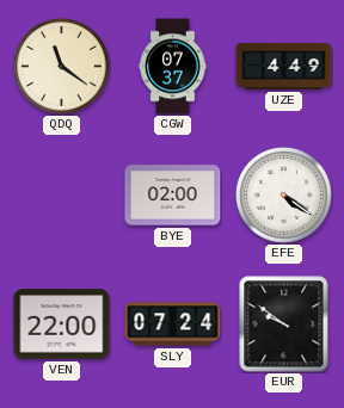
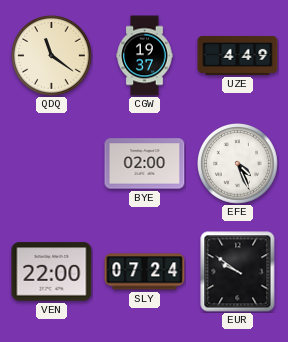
CGW: 07:37 -> 19:37
EFE: 4:21 -> 4:26
